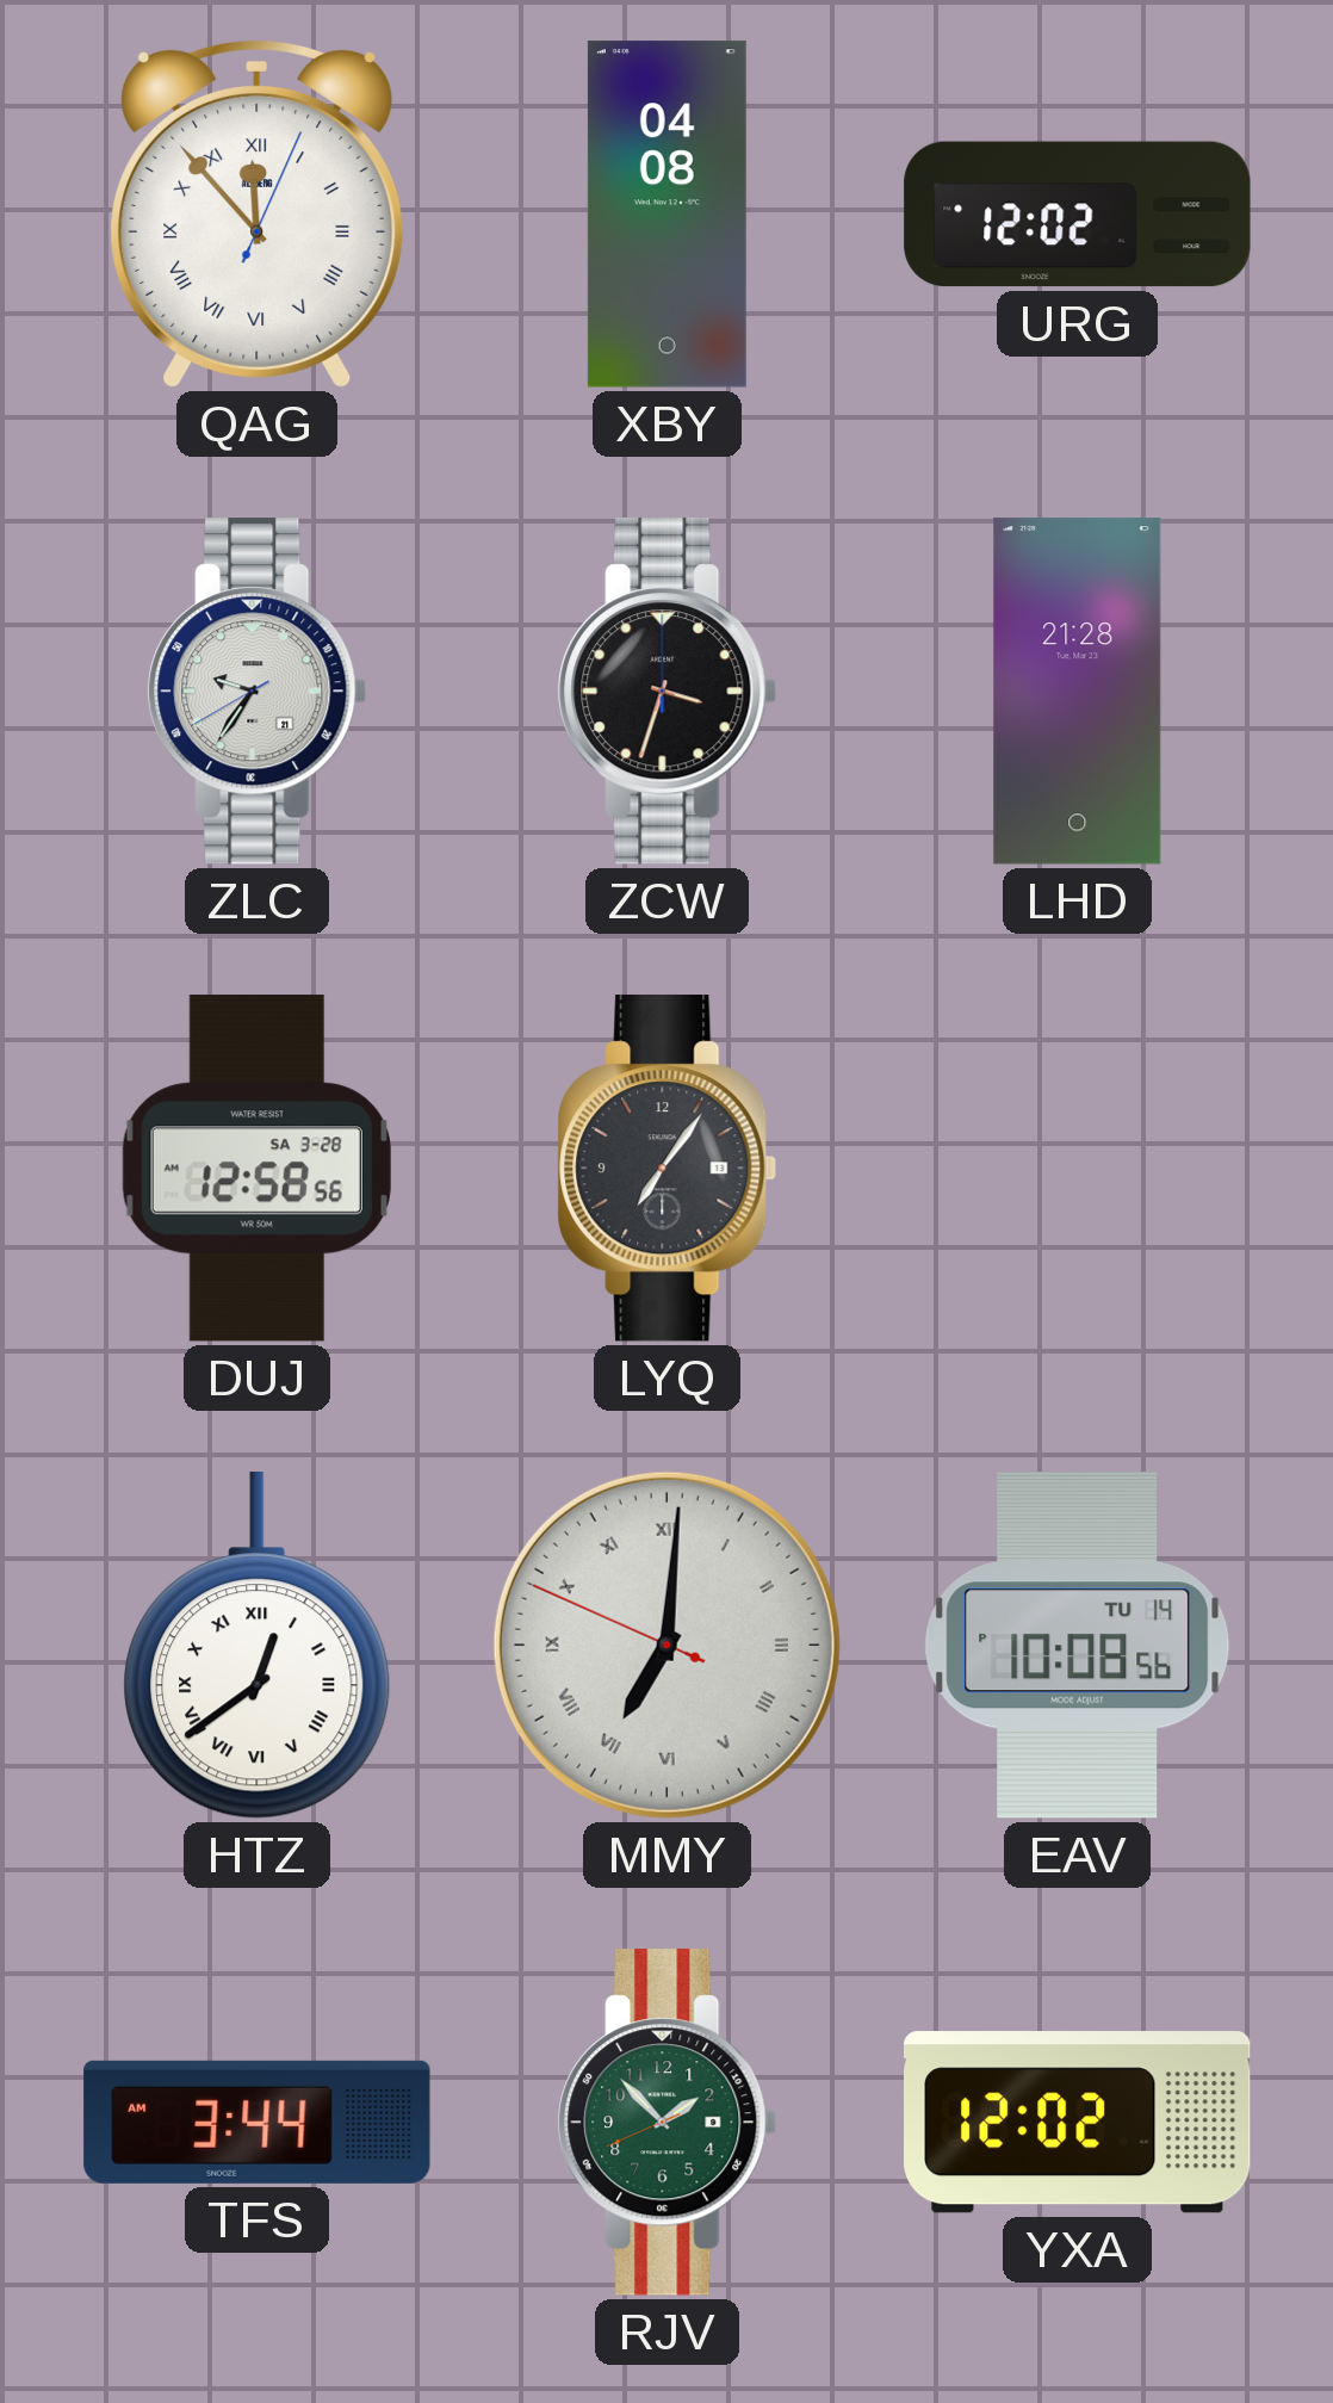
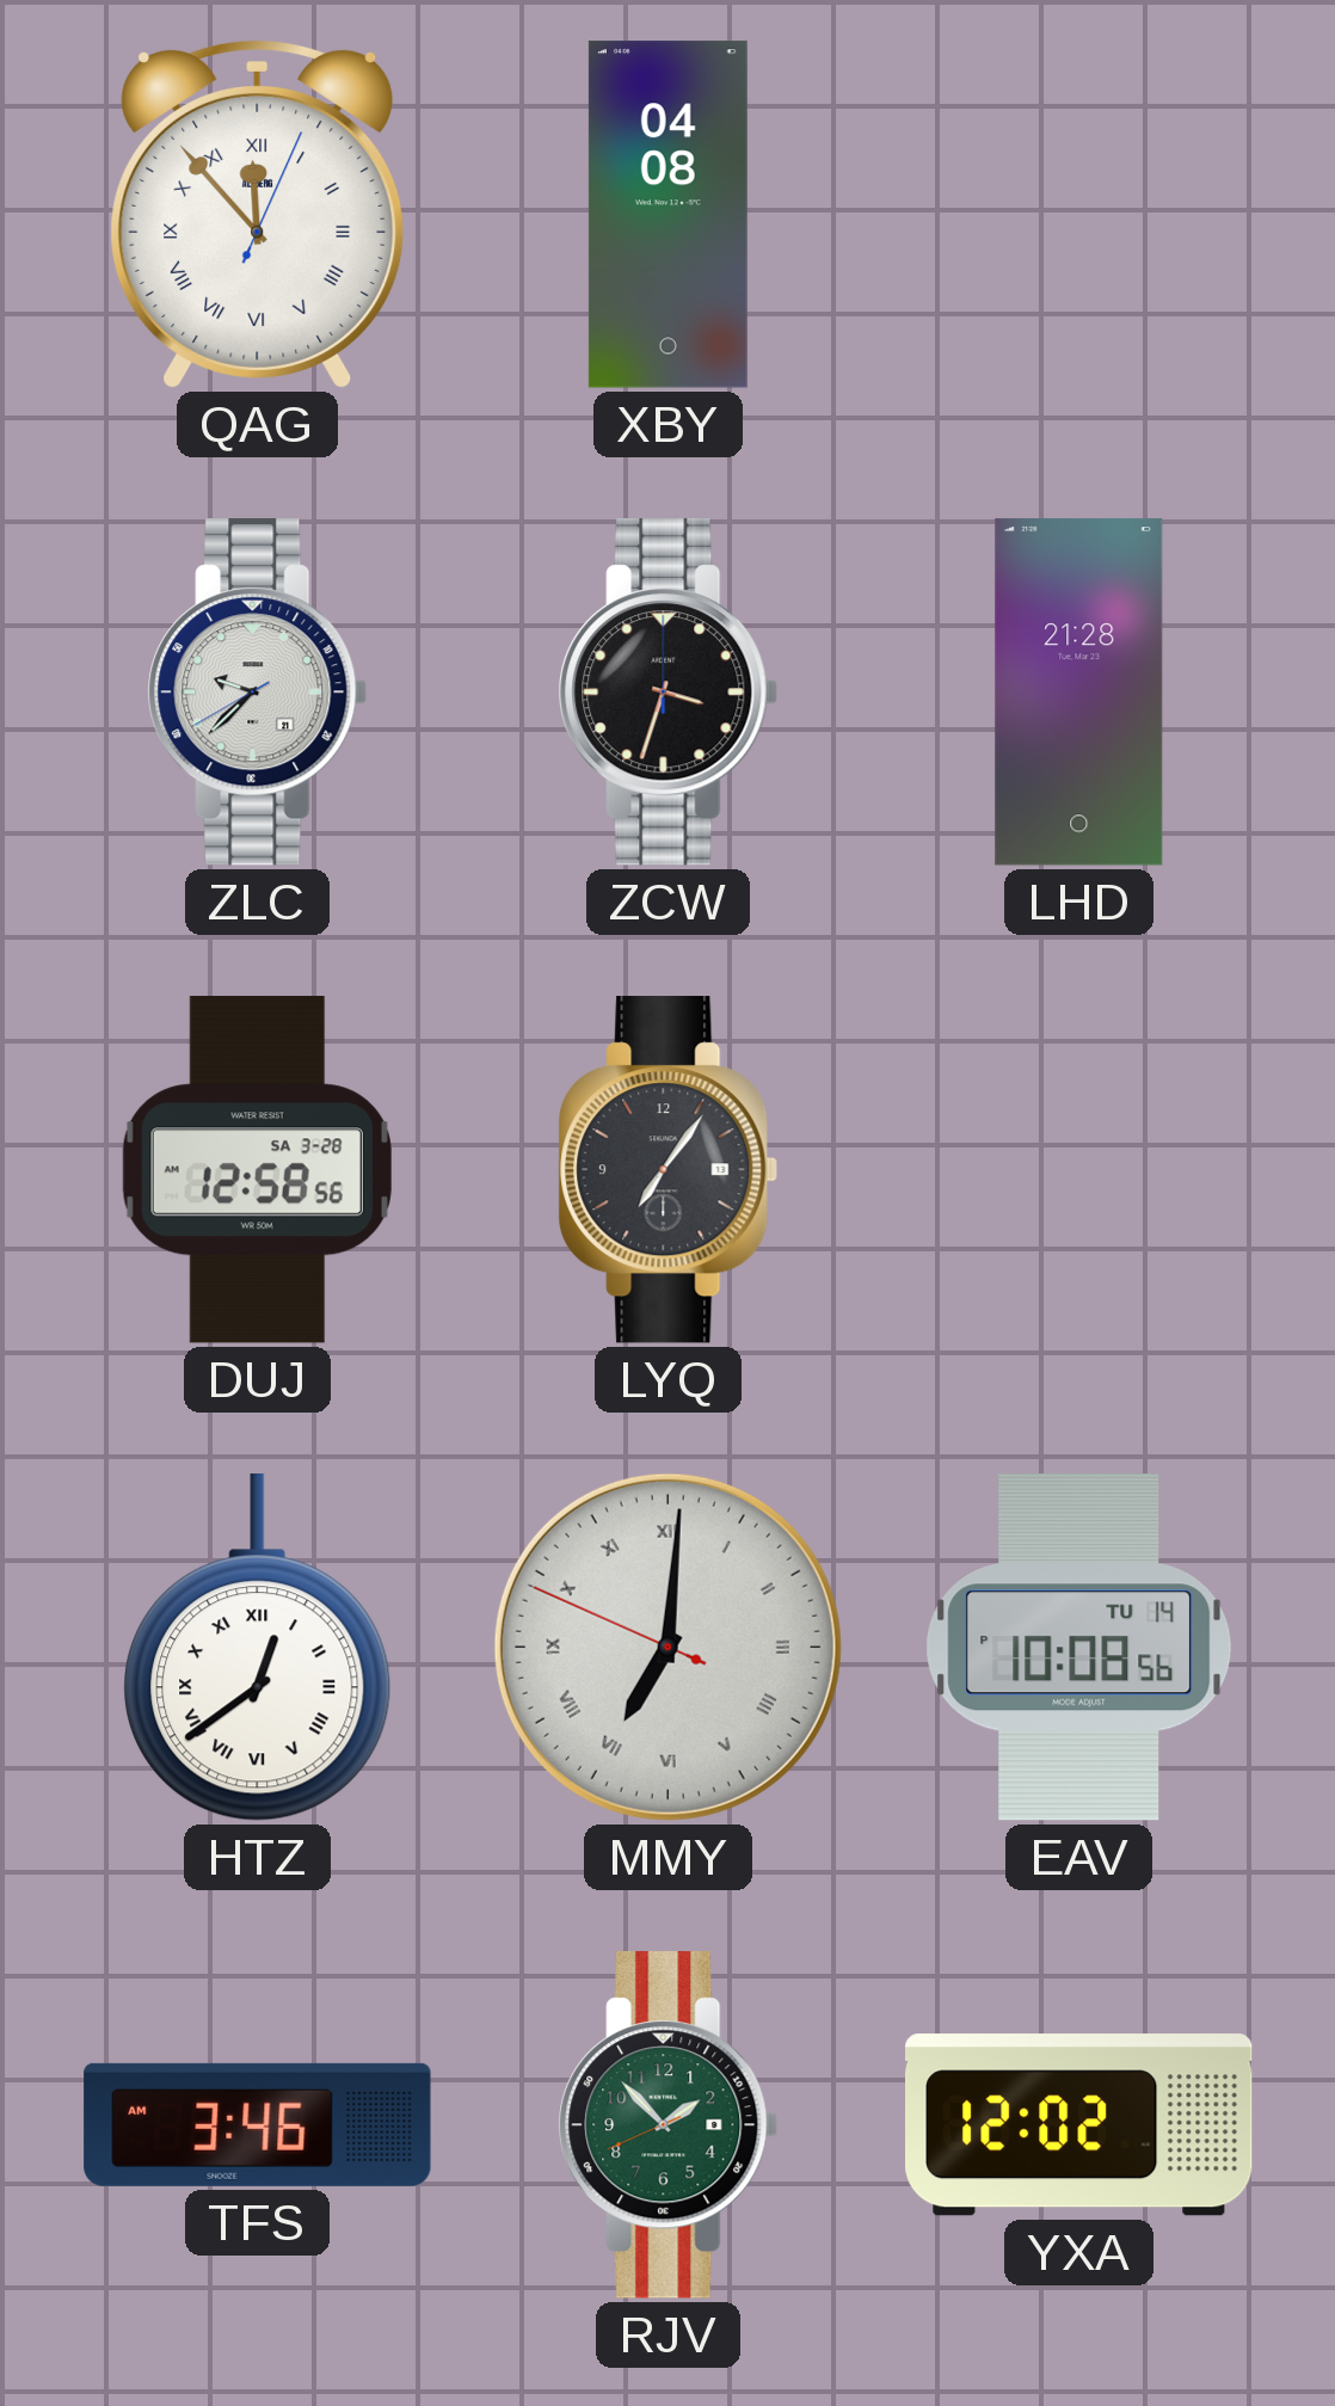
URG: 12:02 -> none
ZLC: 9:35 -> 9:37
TFS: 3:44 -> 3:46
